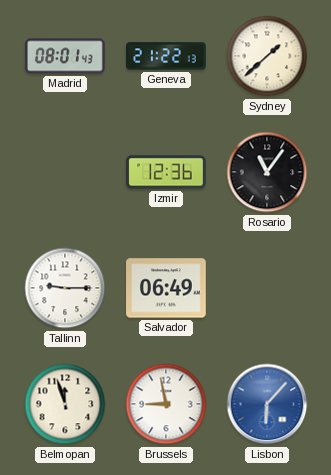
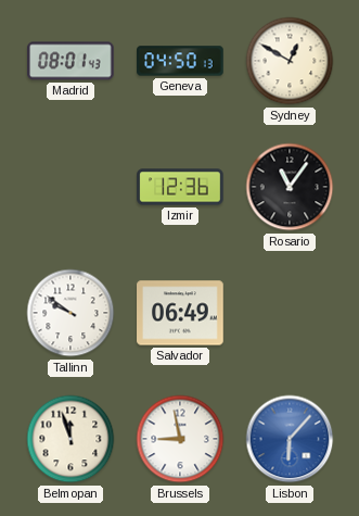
Geneva: 21:22 -> 04:50
Sydney: 1:38 -> 12:50
Tallinn: 9:15 -> 9:51
